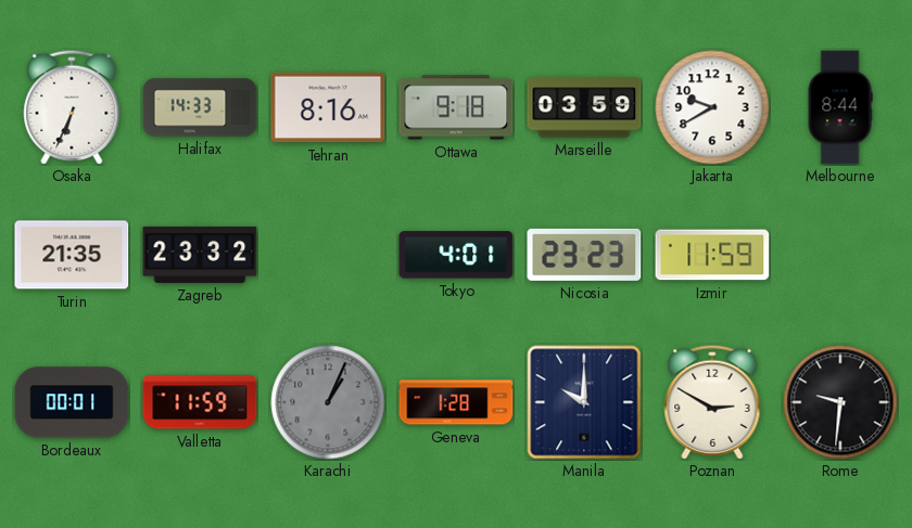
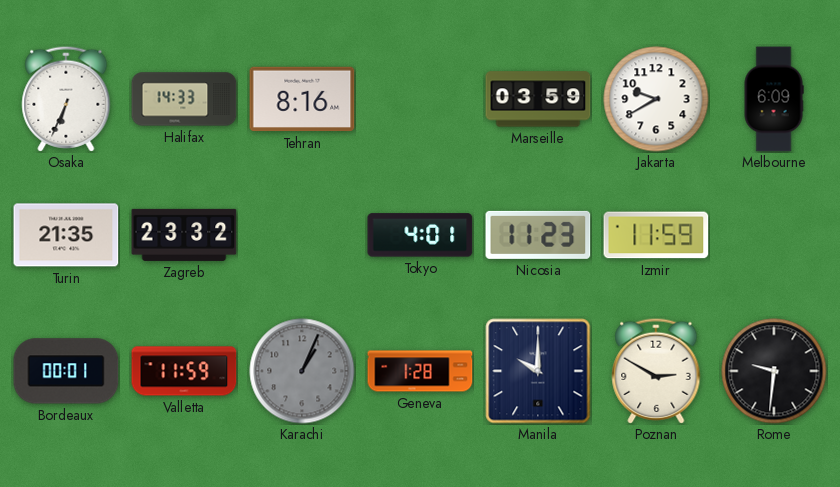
Ottawa: 9:18 -> none
Melbourne: 8:44 -> 6:09
Nicosia: 23:23 -> 11:23
